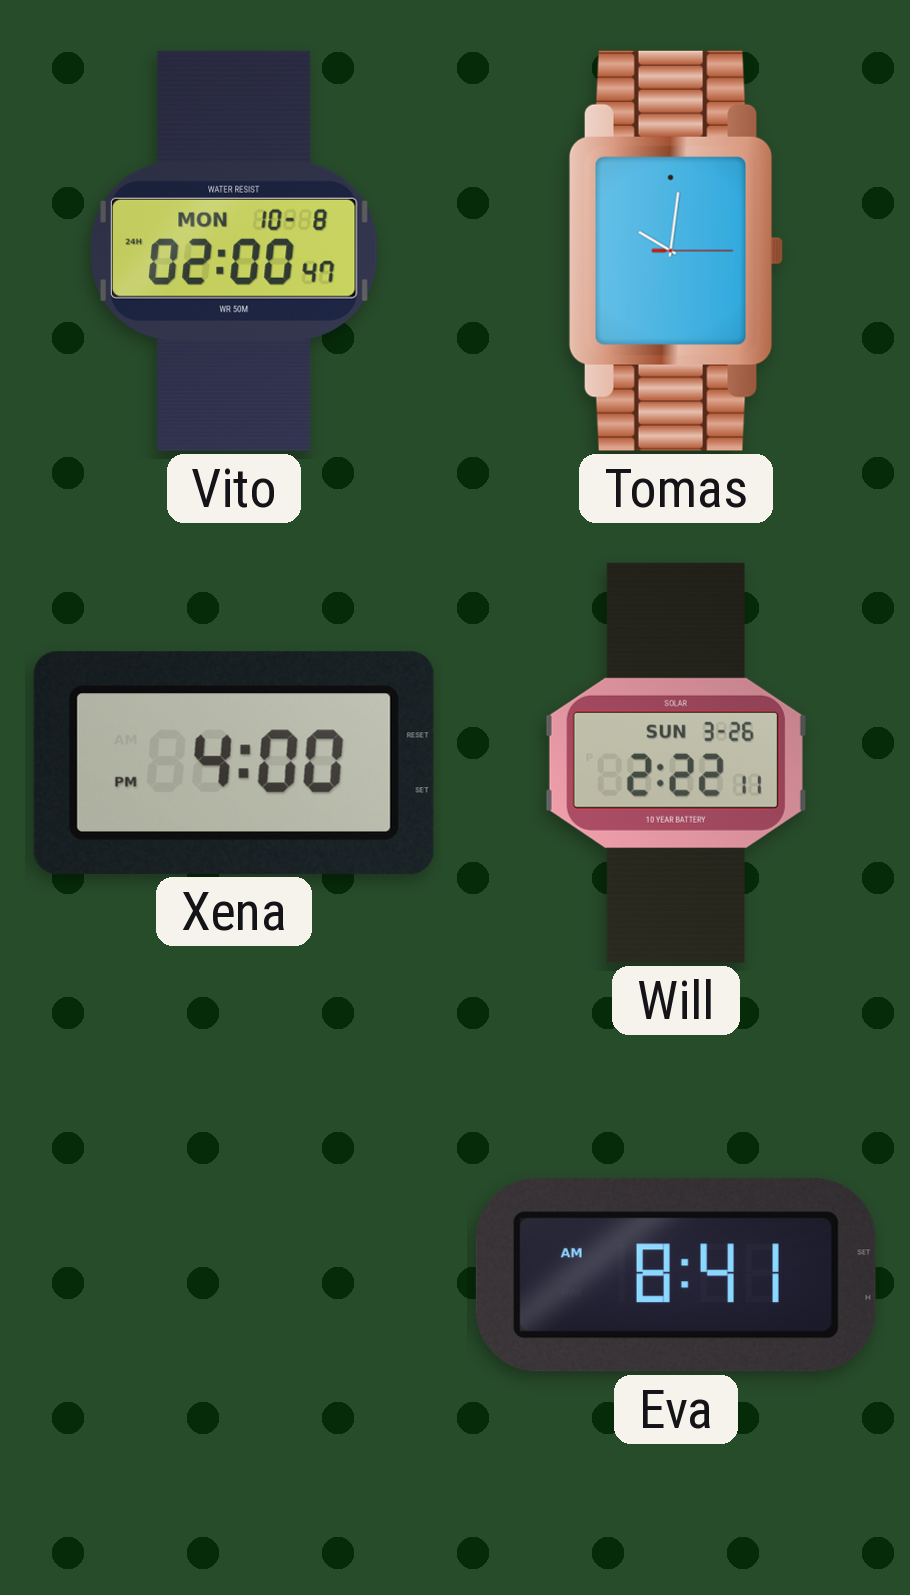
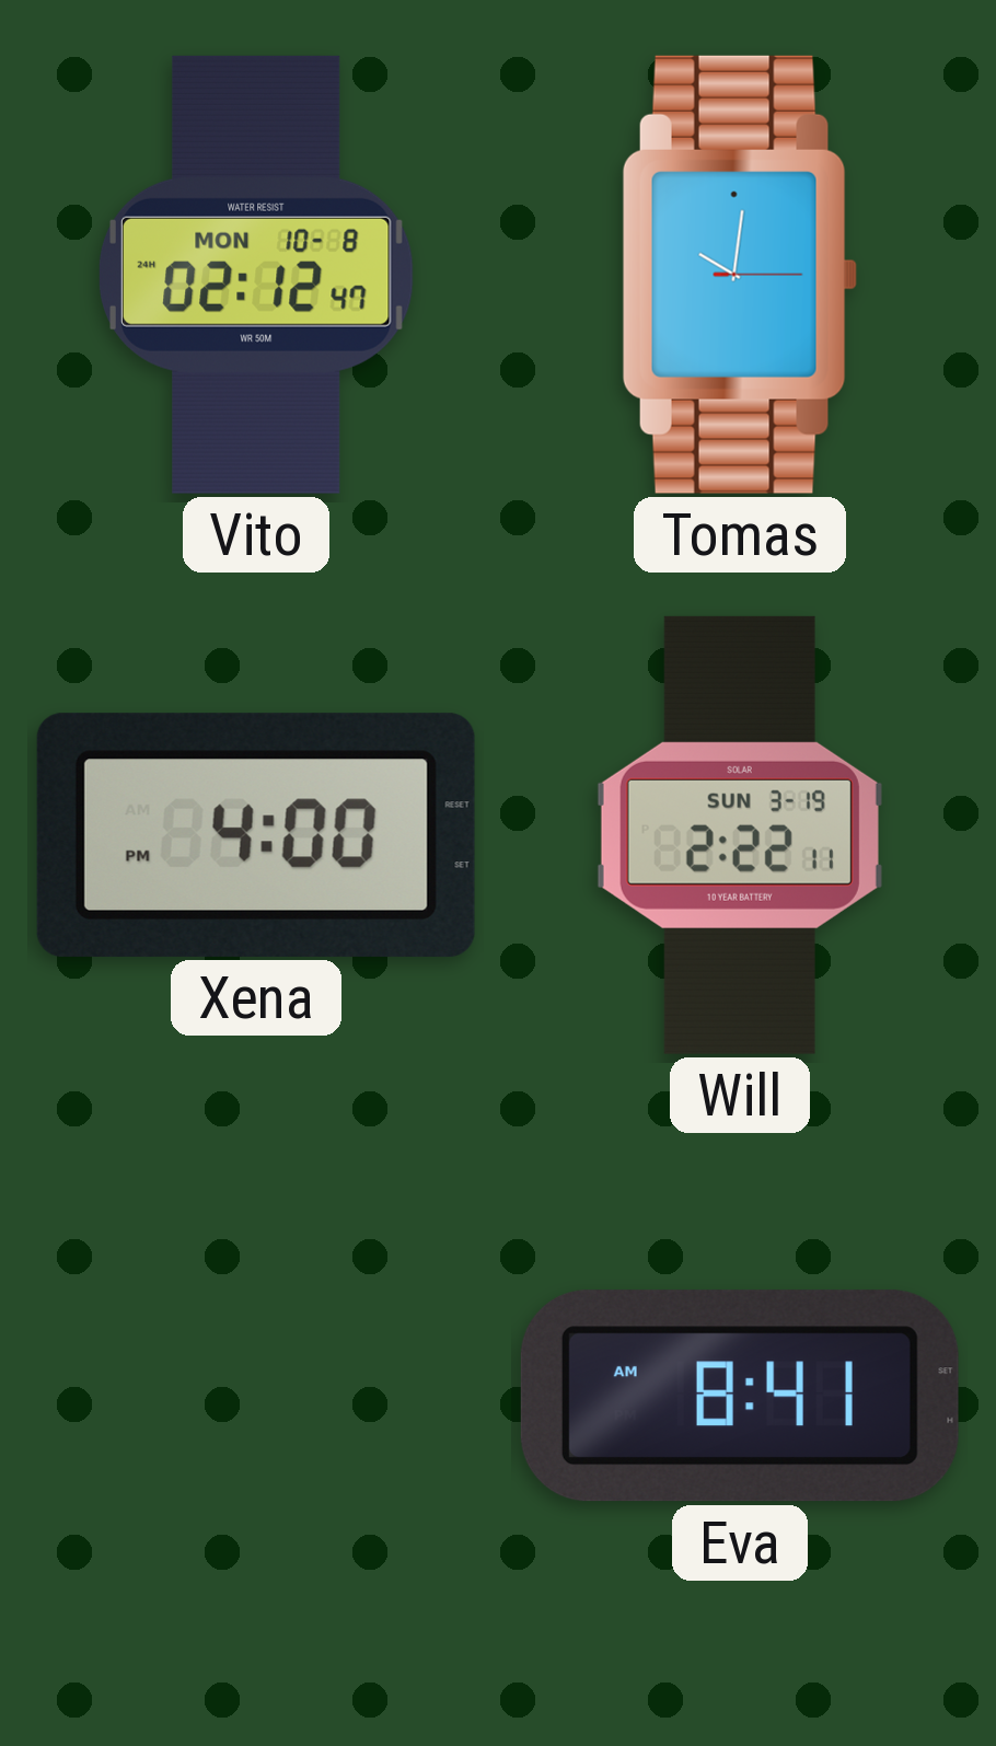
Vito: 02:00 -> 02:12
Will date: SUN 3-26 -> SUN 3-19
